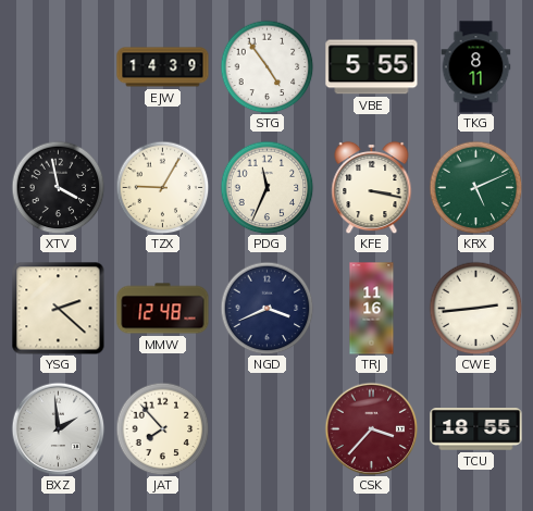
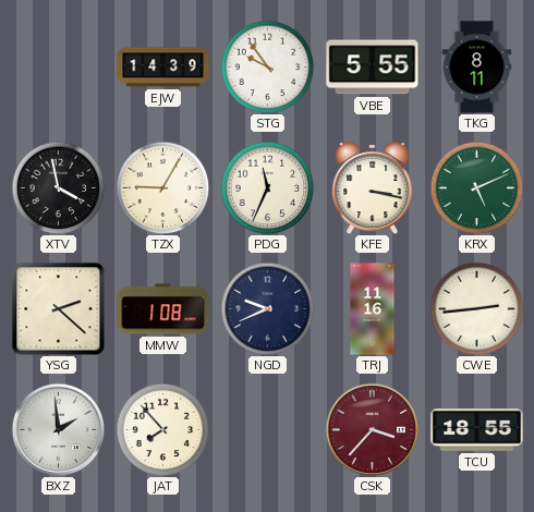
STG: 4:54 -> 9:54
MMW: 12:48 -> 1:08
NGD: 3:41 -> 9:41
